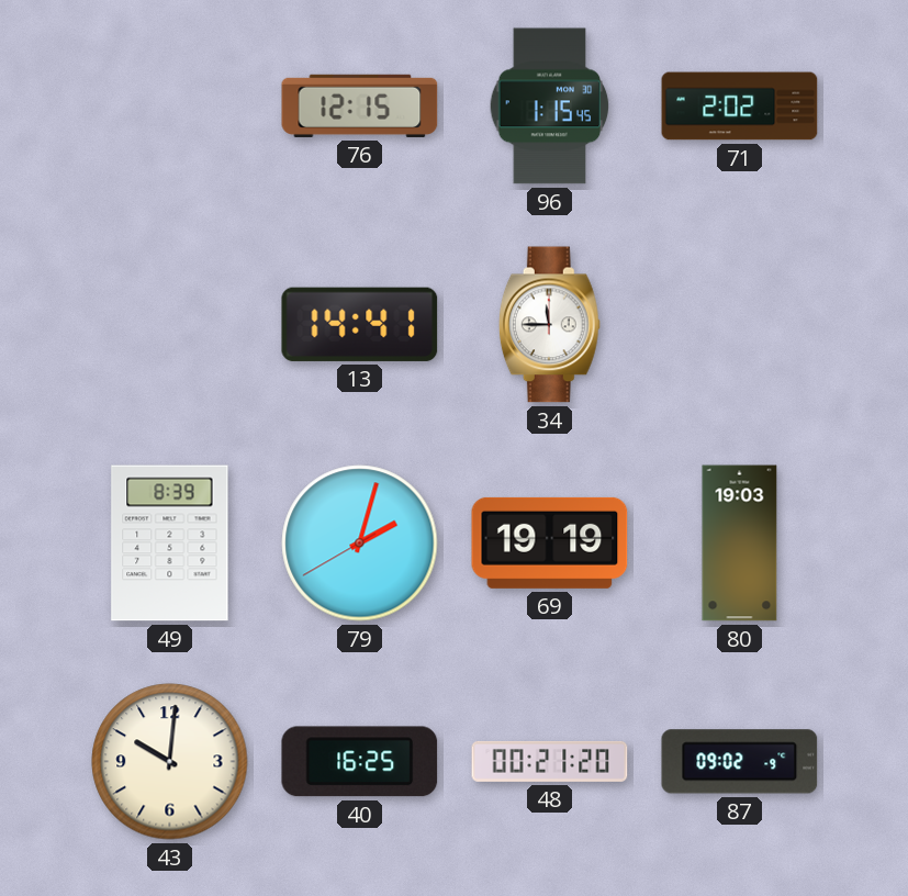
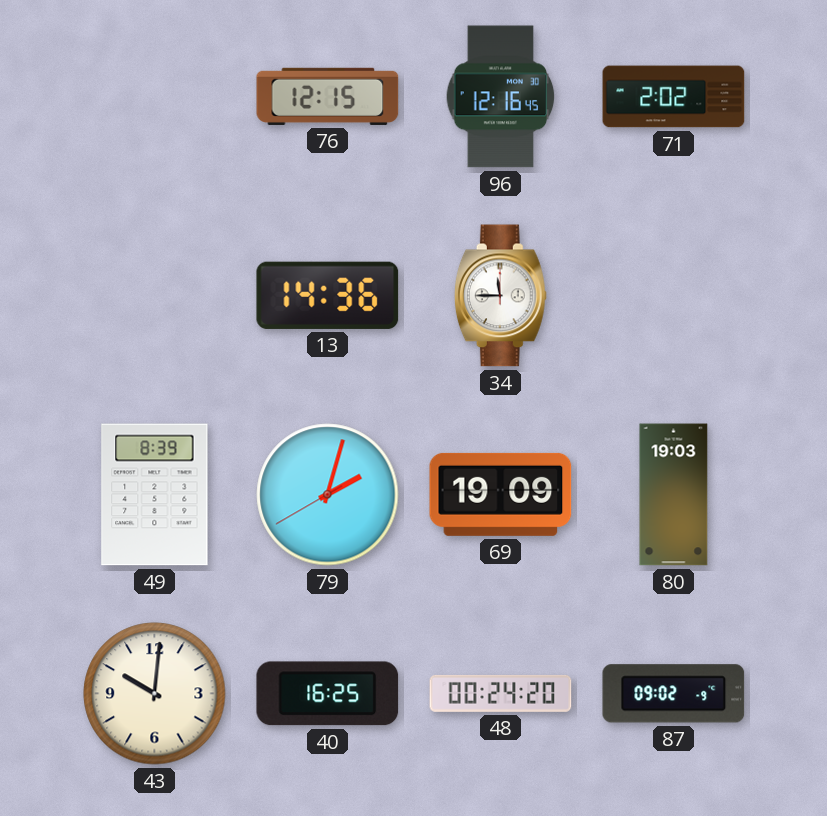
96: 1:15 -> 12:16
13: 14:41 -> 14:36
69: 19:19 -> 19:09
48: 00:21 -> 00:24
